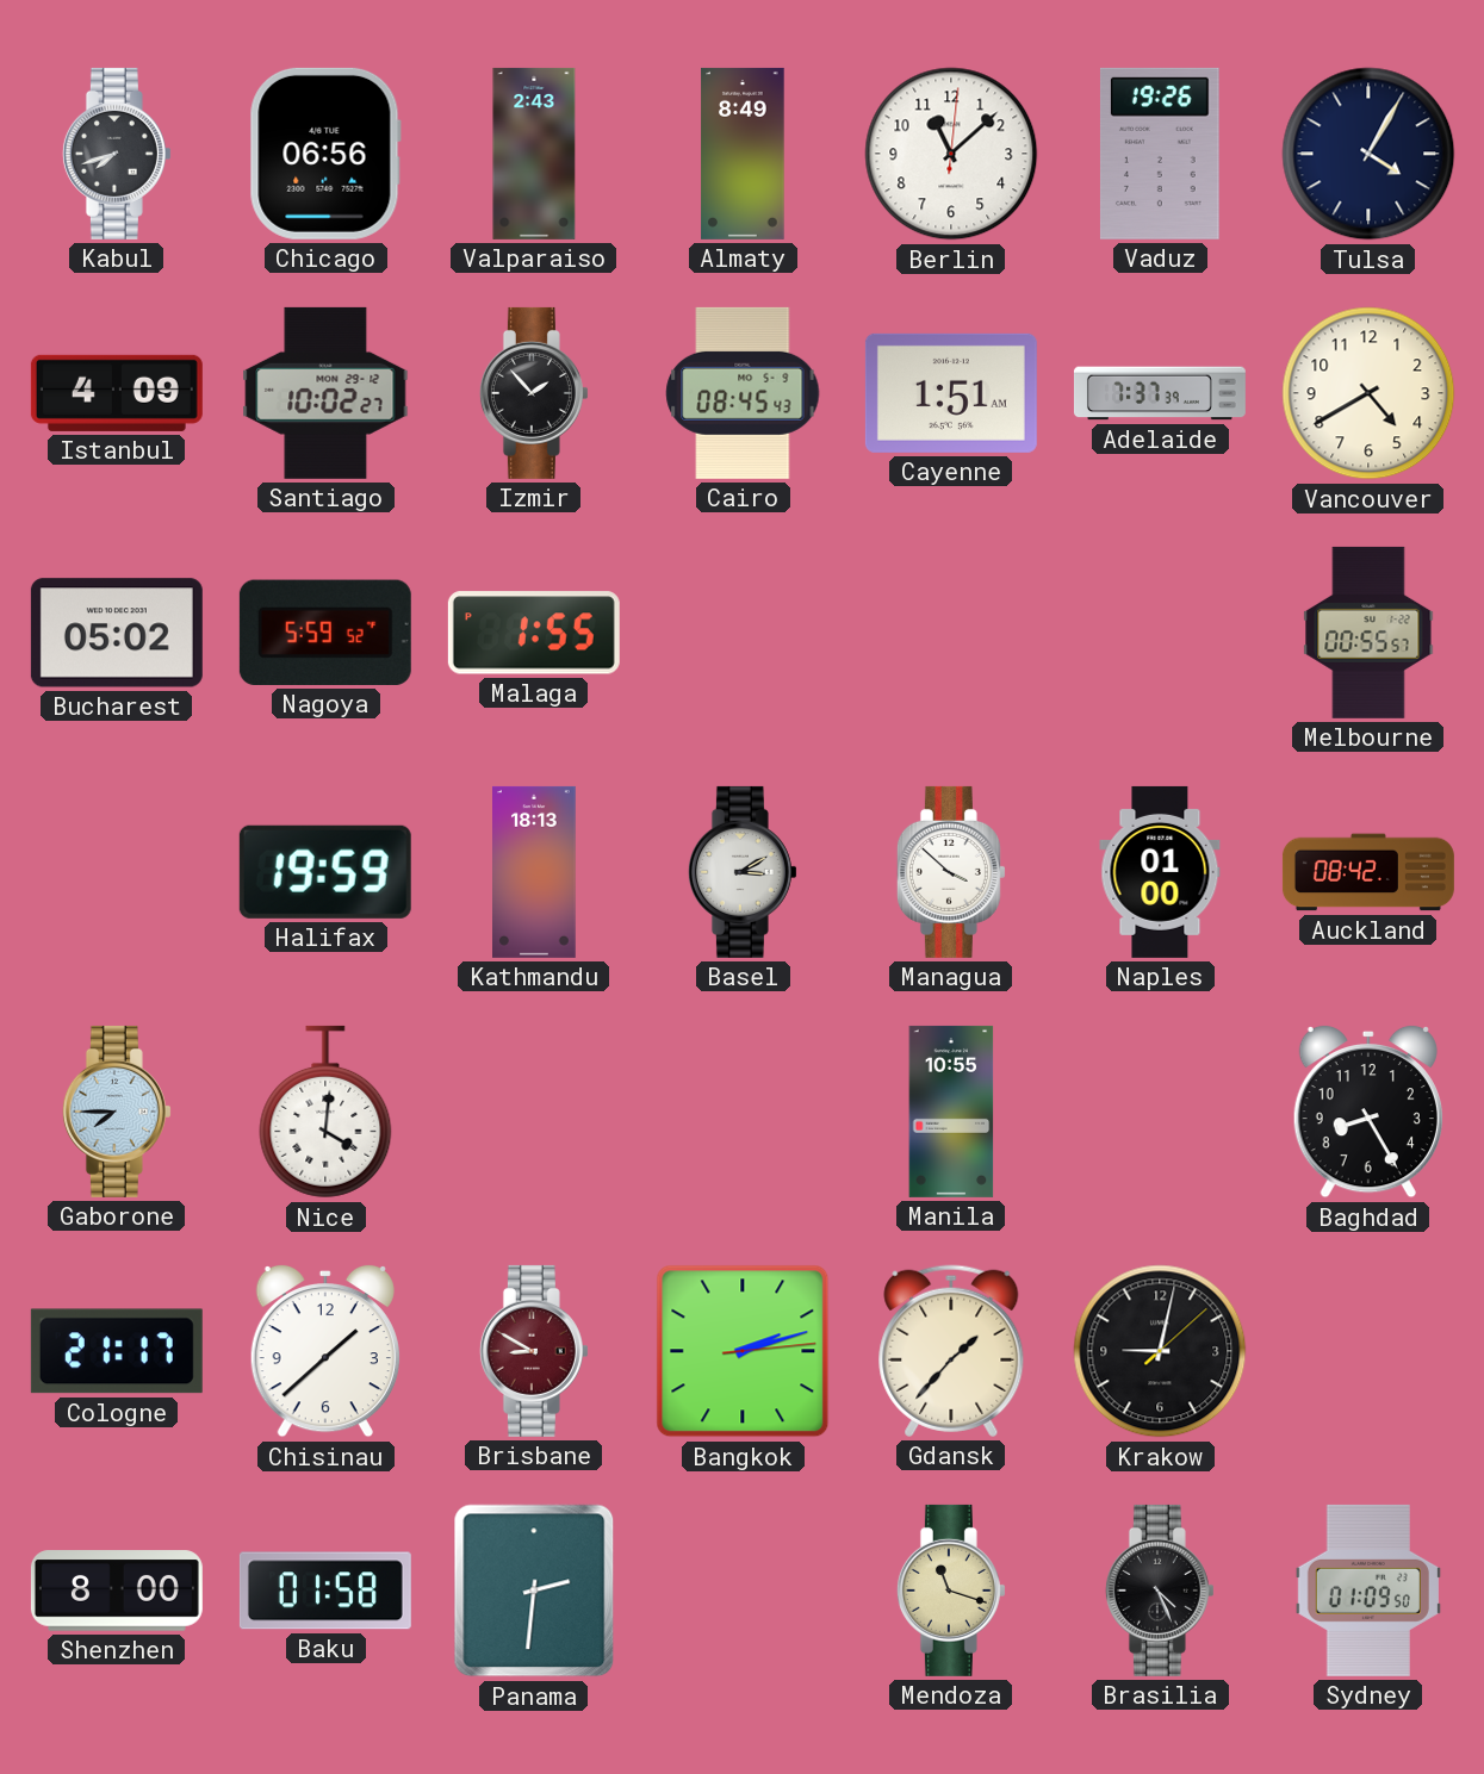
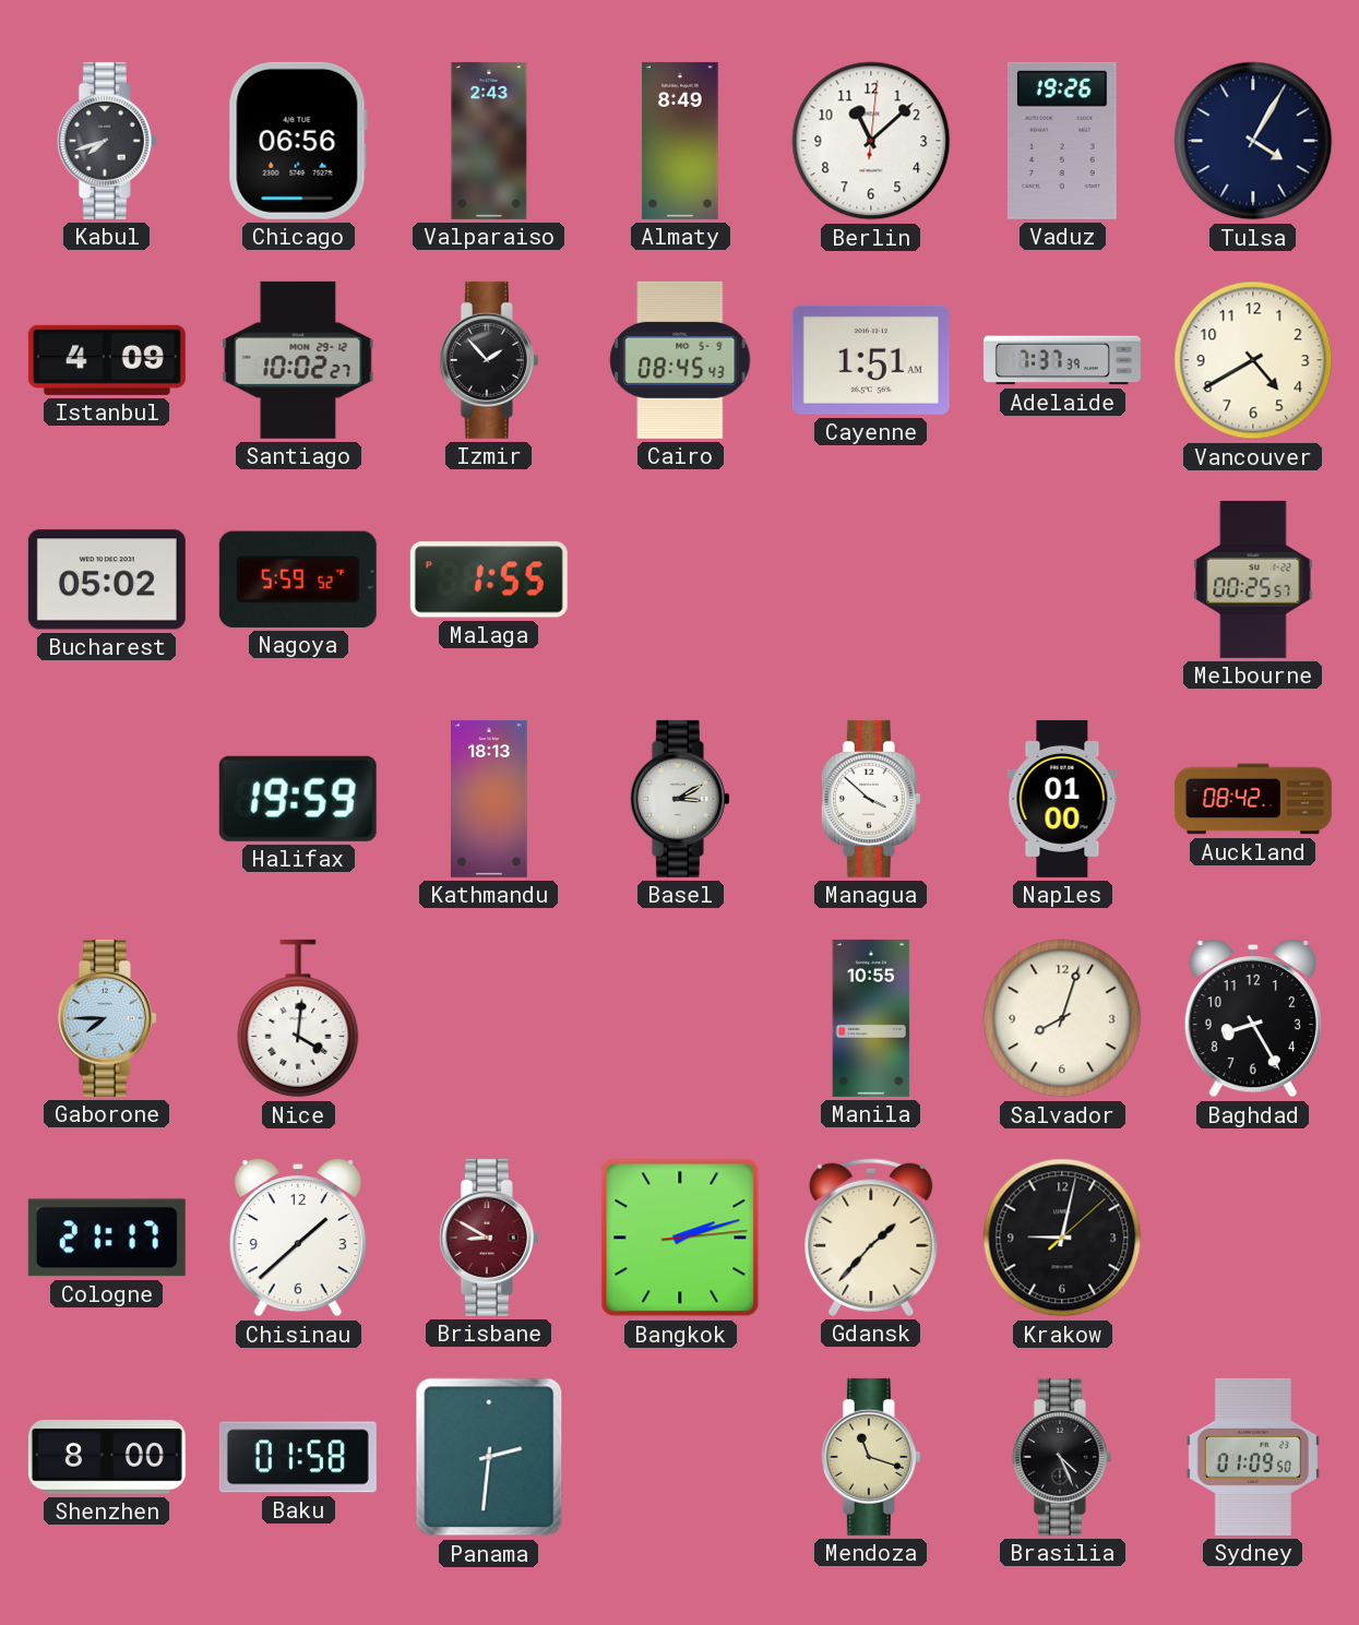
Melbourne: 00:55 -> 00:25
Salvador: none -> 8:03
